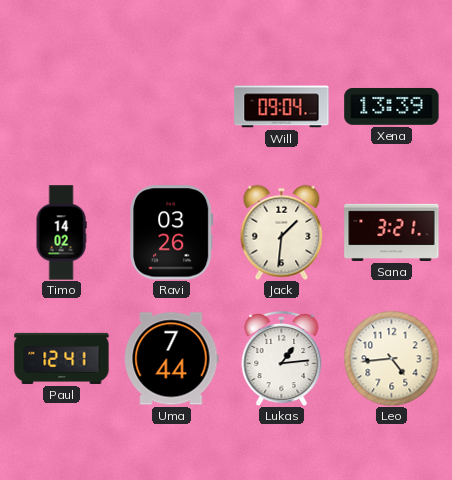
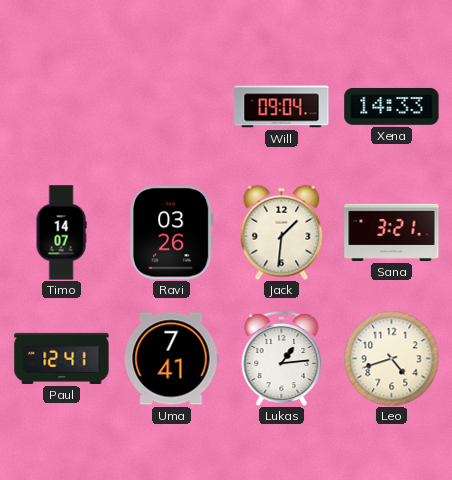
Xena: 13:39 -> 14:33
Timo: 14:02 -> 14:07
Uma: 7:44 -> 7:41
Leo: 4:44 -> 4:42
